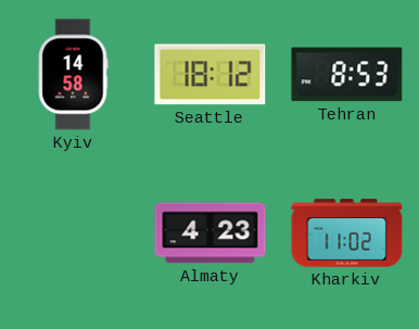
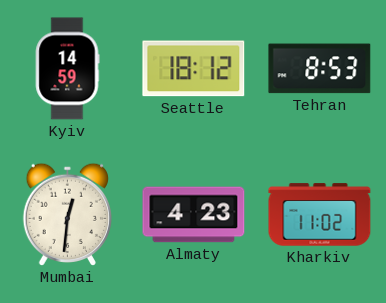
Kyiv: 14:58 -> 14:59
Mumbai: none -> 12:31
